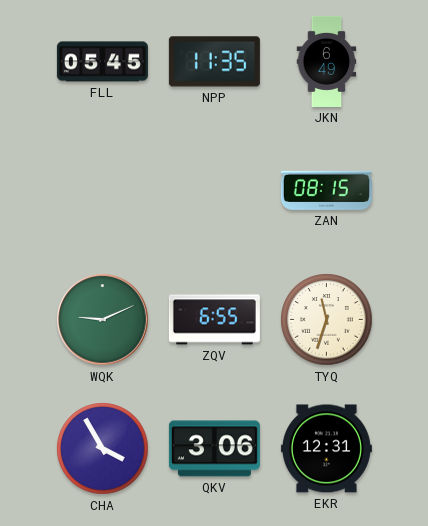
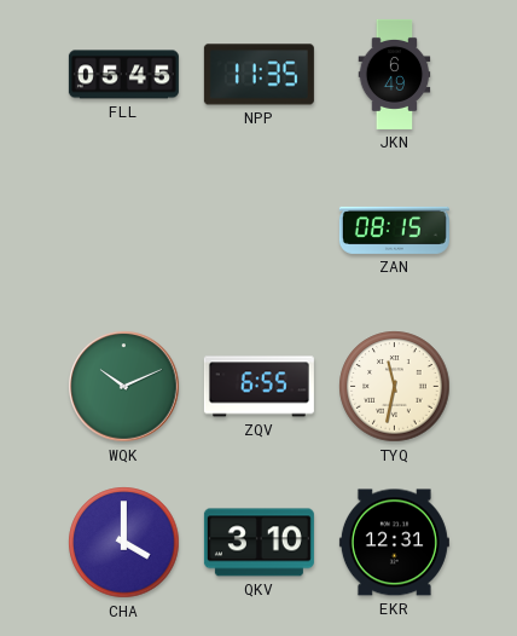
WQK: 9:11 -> 10:11
TYQ: 11:33 -> 11:32
CHA: 3:55 -> 4:00
QKV: 3:06 -> 3:10
